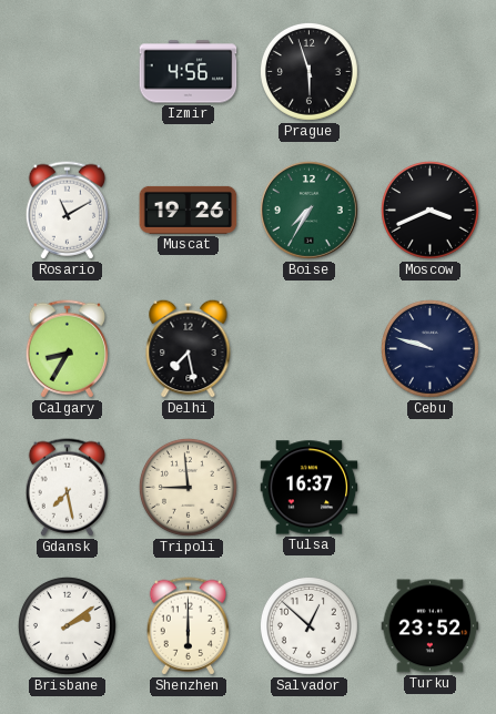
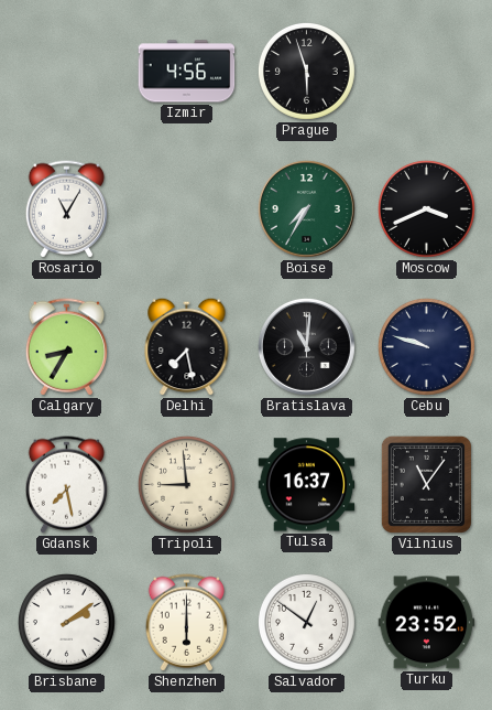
Rosario: 11:10 -> 11:05
Muscat: 19:26 -> none
Bratislava: none -> 11:01
Vilnius: none -> 11:06
Salvador: 12:52 -> 12:51
